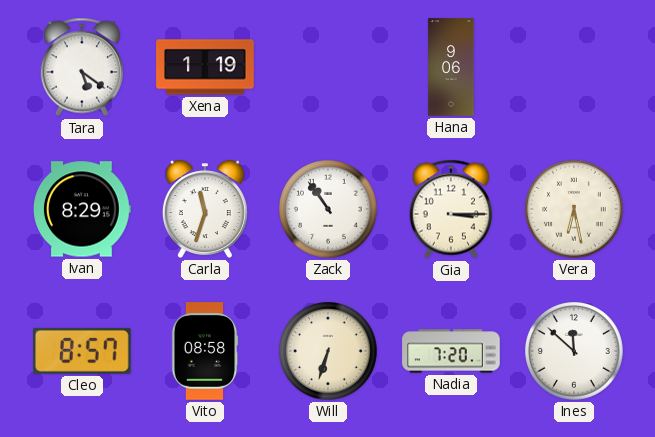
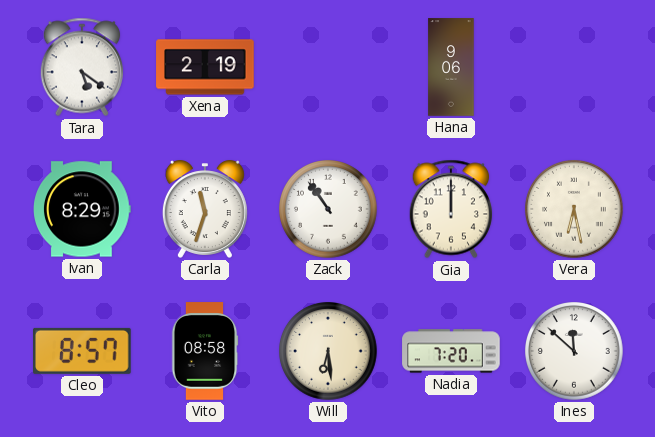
Xena: 1:19 -> 2:19
Gia: 3:15 -> 12:00
Will: 6:33 -> 6:29
